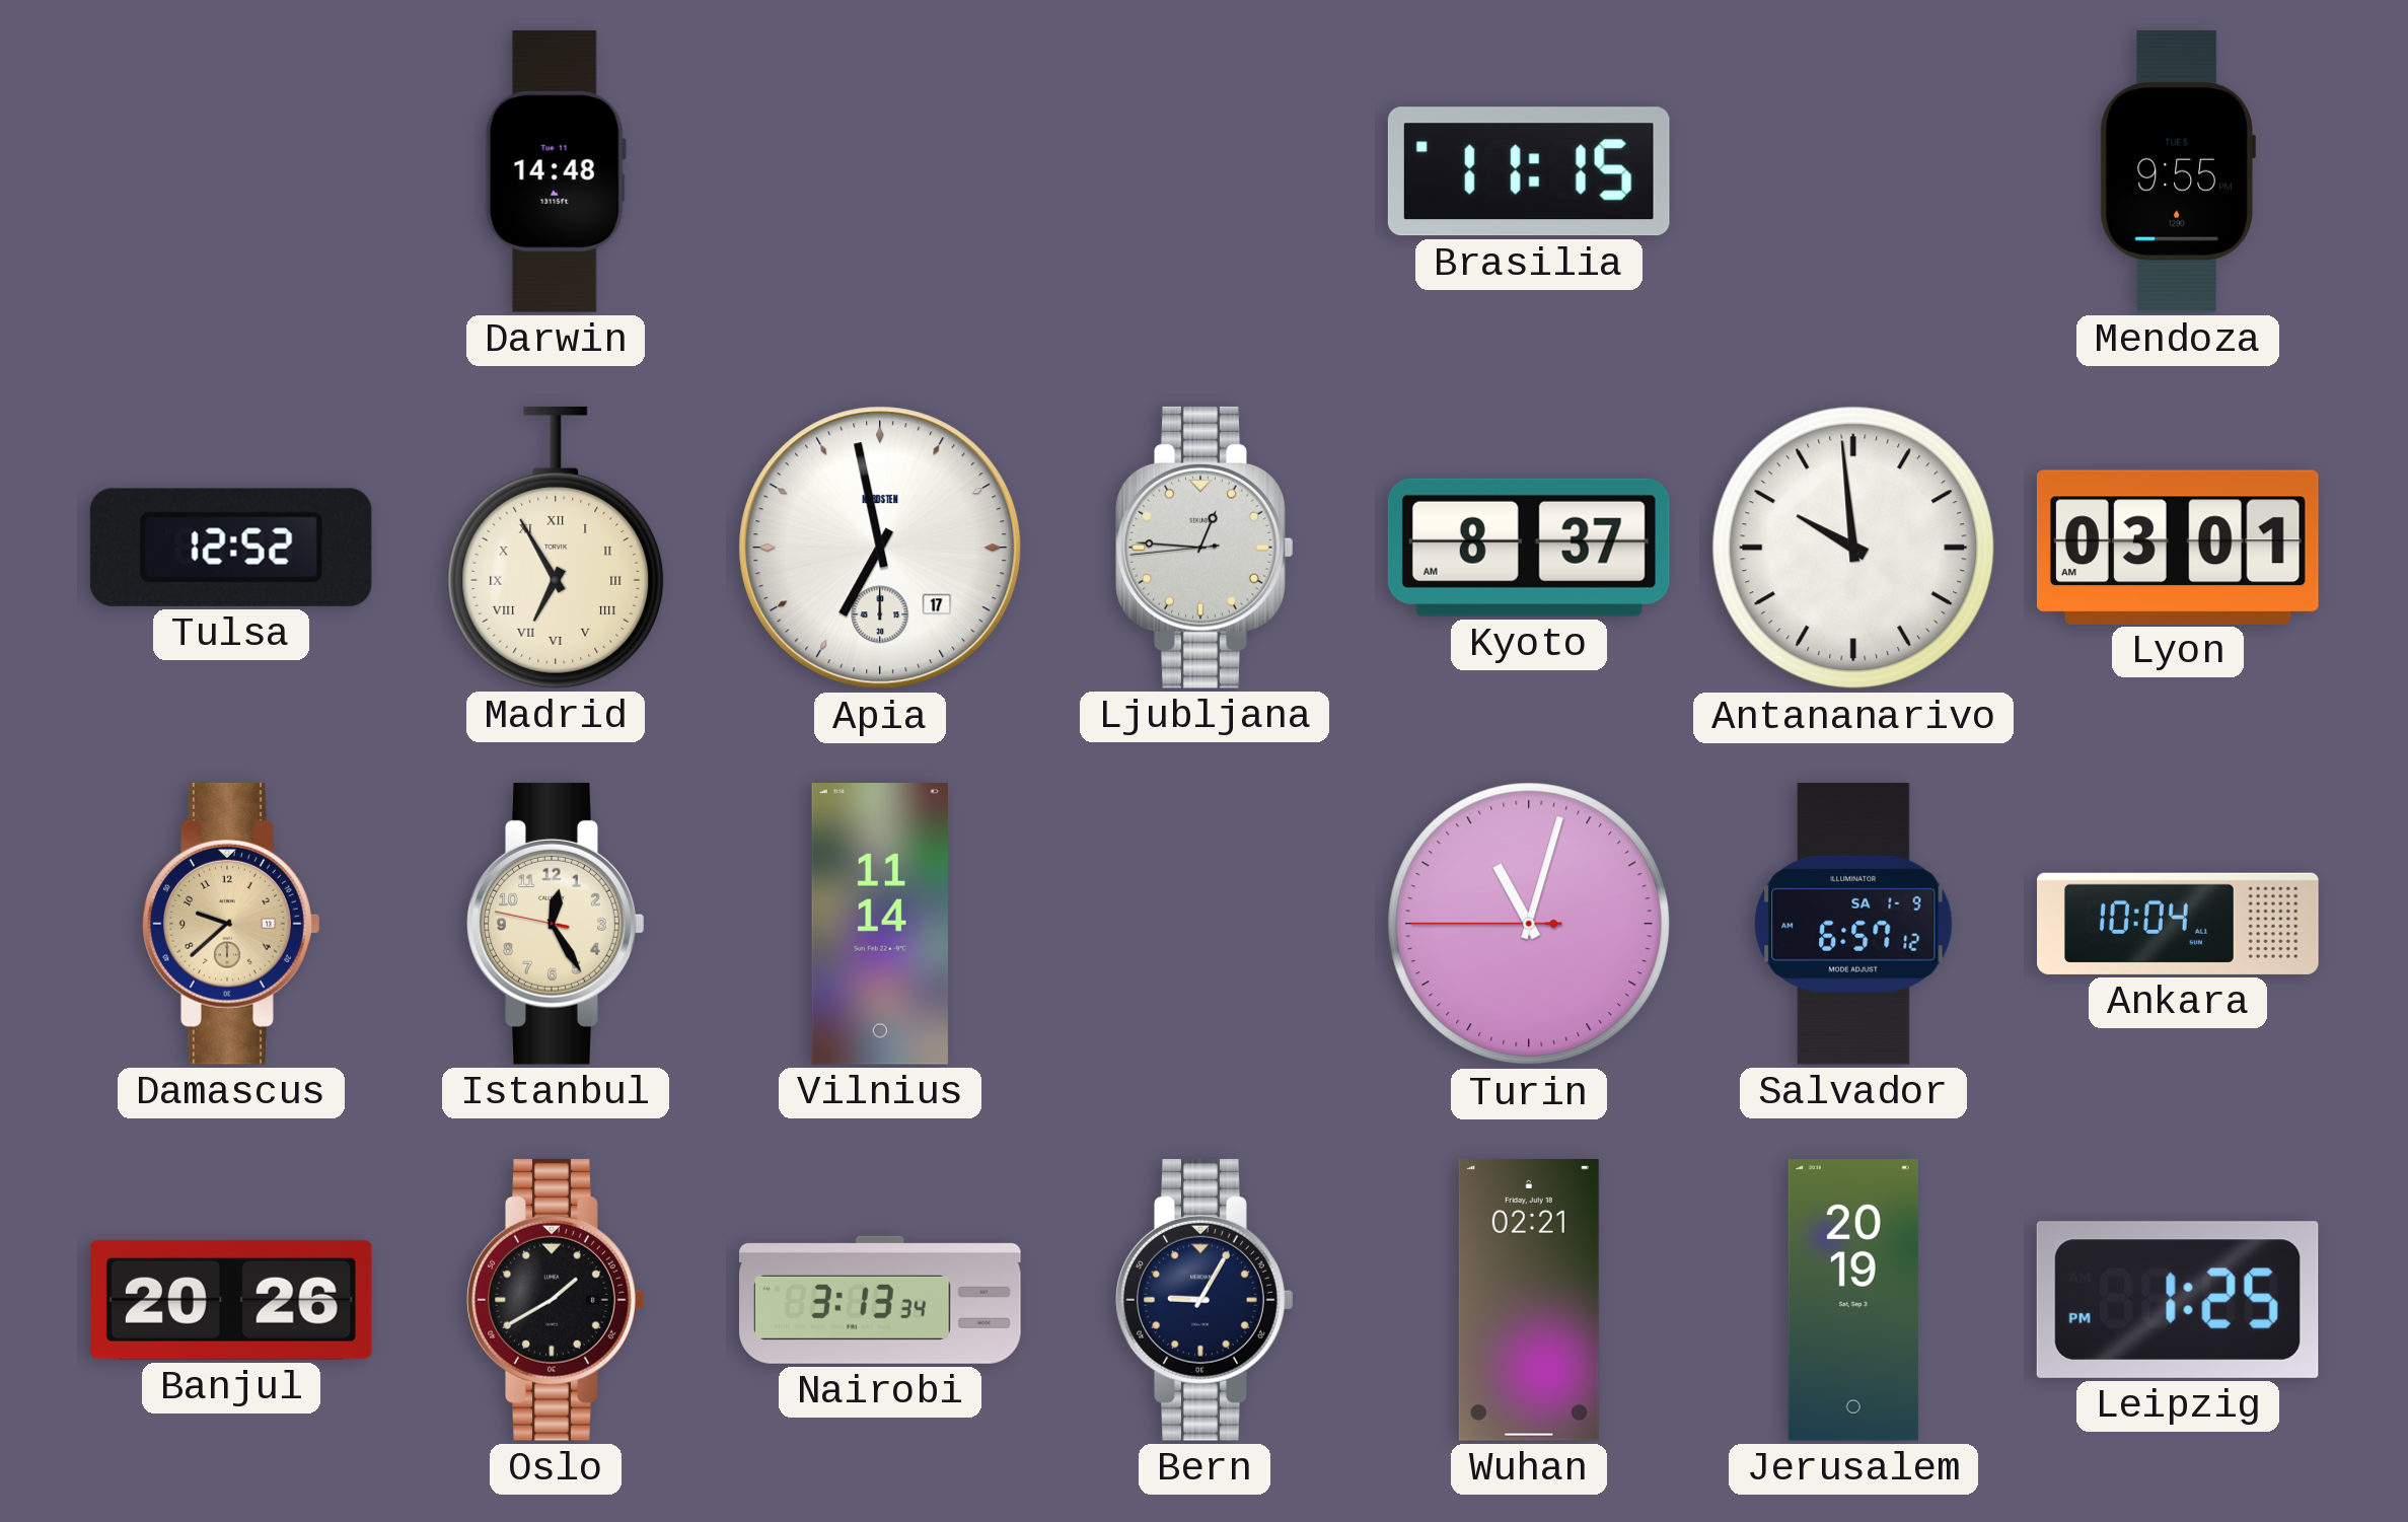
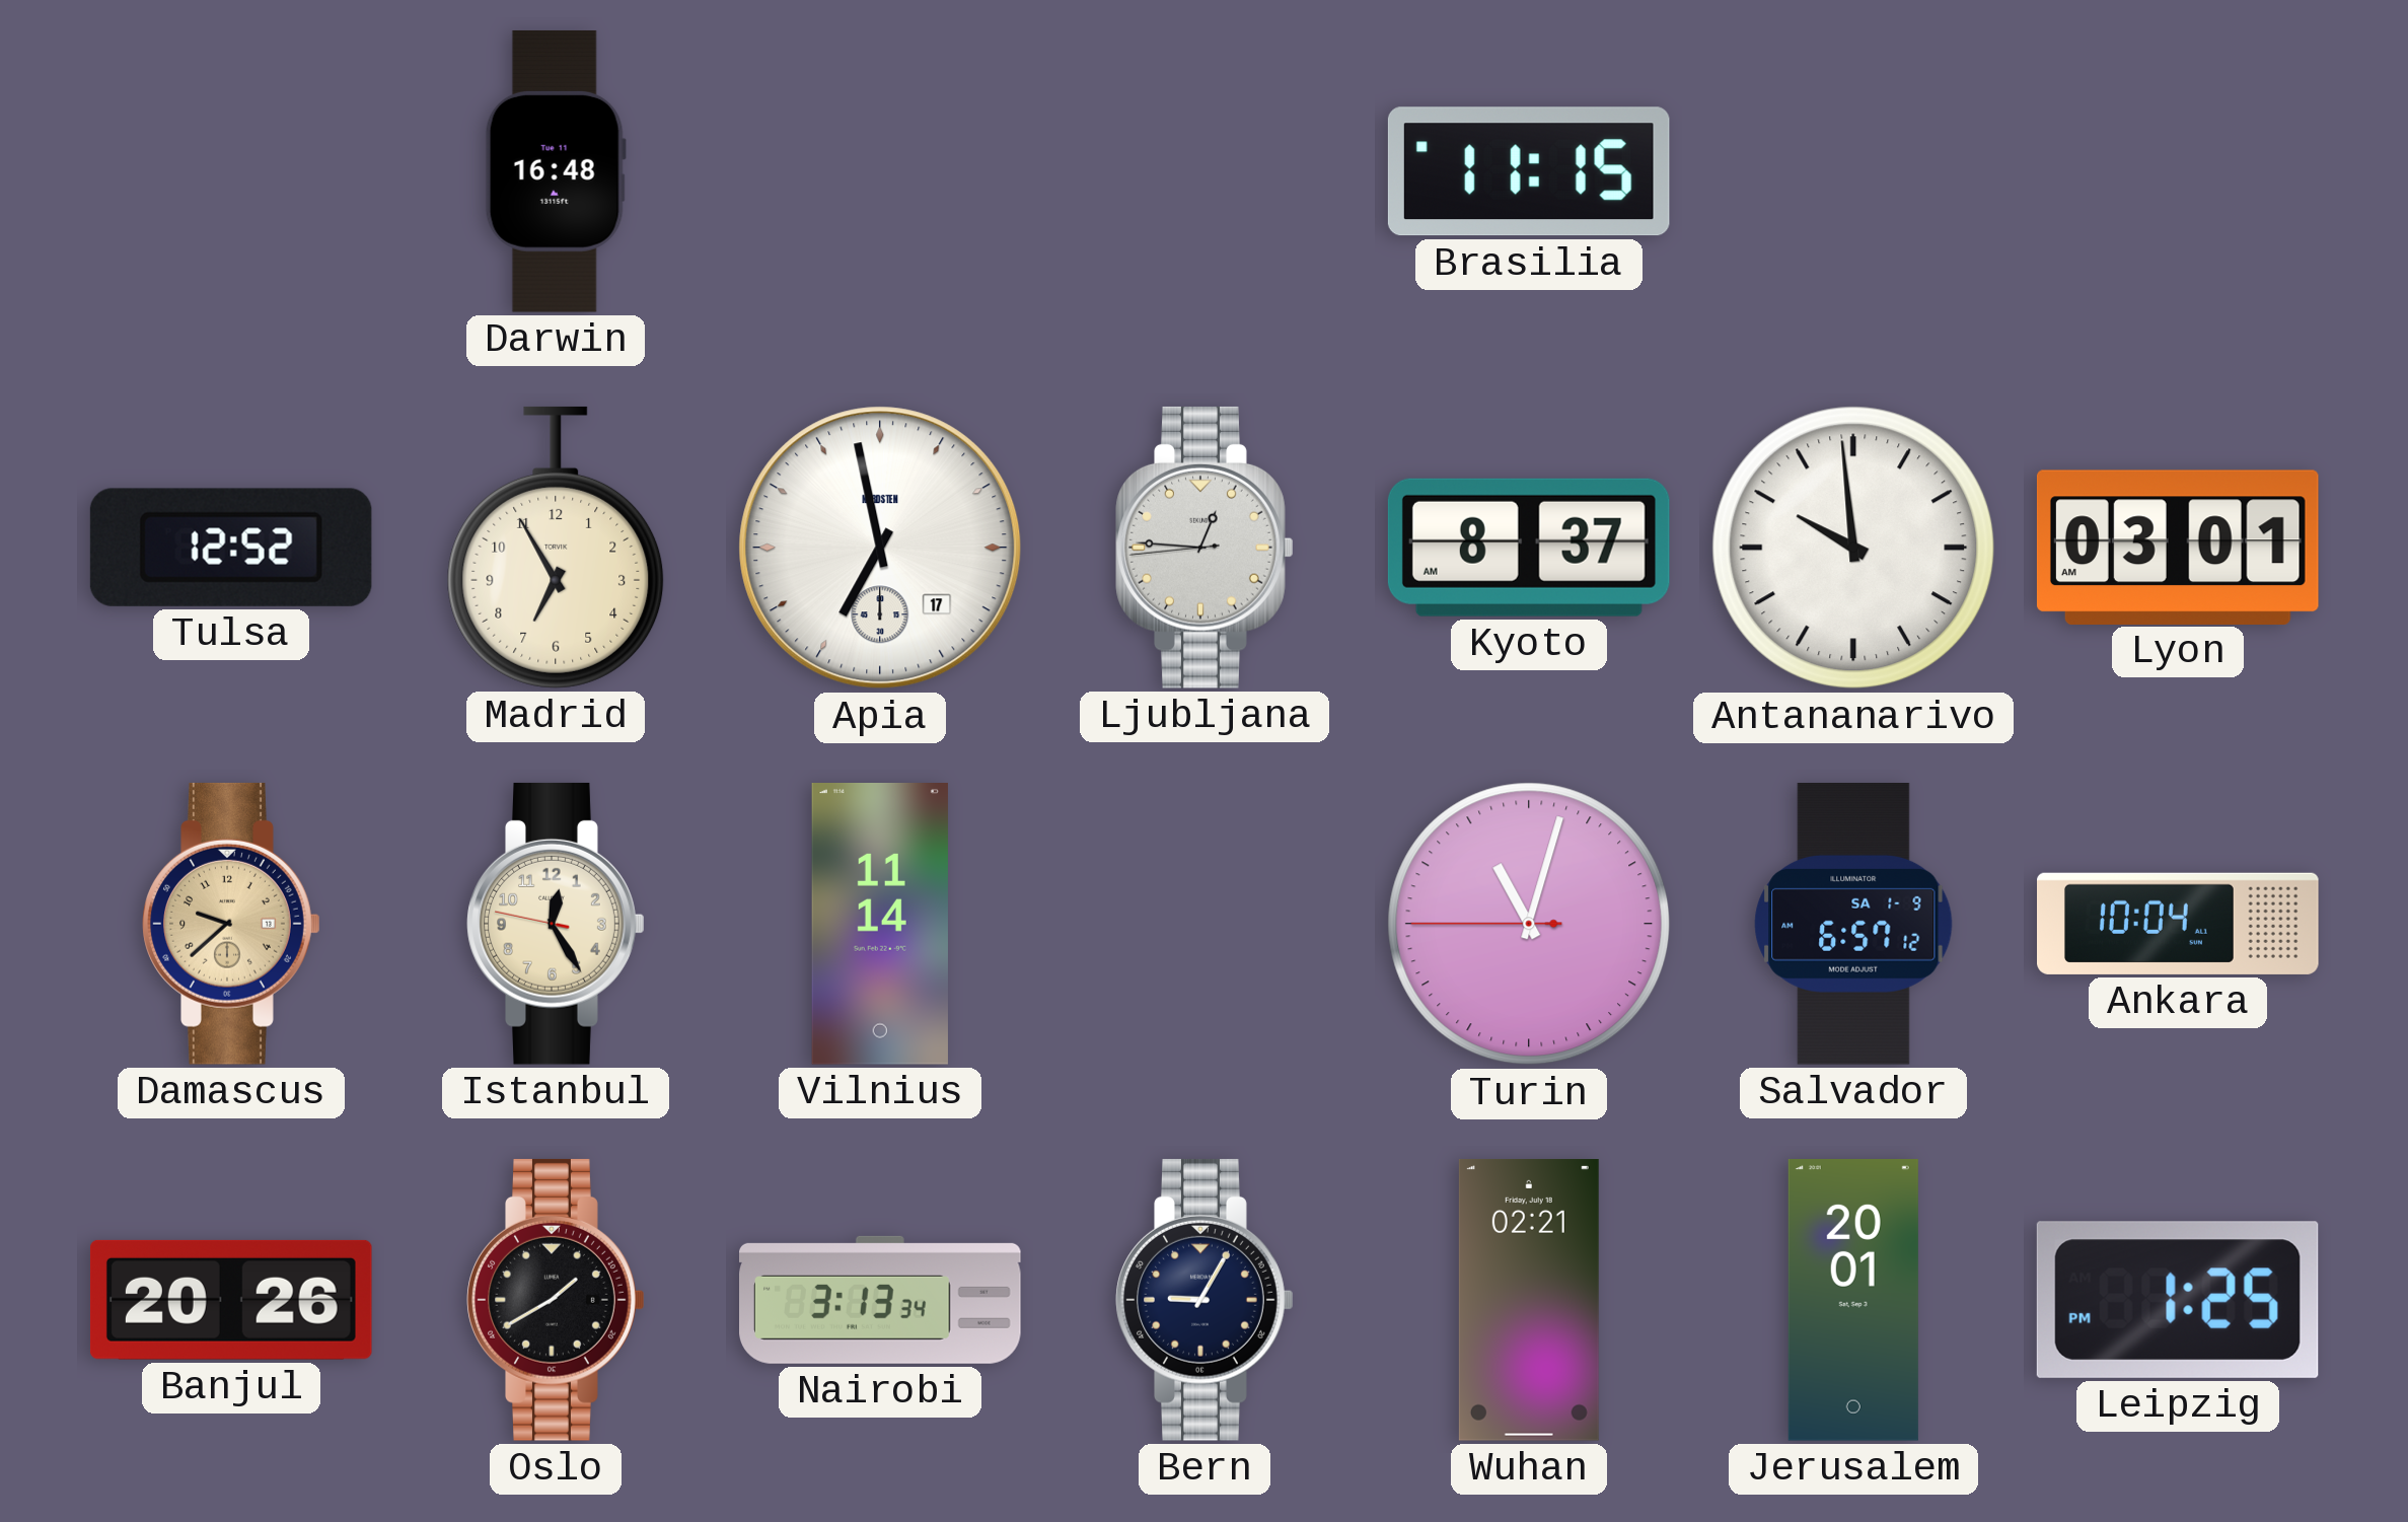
Darwin: 14:48 -> 16:48
Mendoza: 9:55 -> none
Madrid numerals: Roman -> Arabic
Jerusalem: 20:19 -> 20:01
